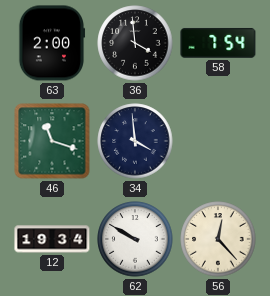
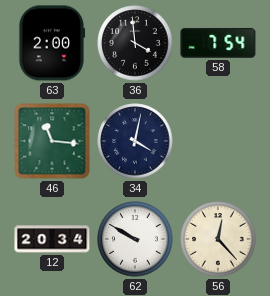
46: 11:18 -> 11:16
34: 3:59 -> 4:02
12: 19:34 -> 20:34
